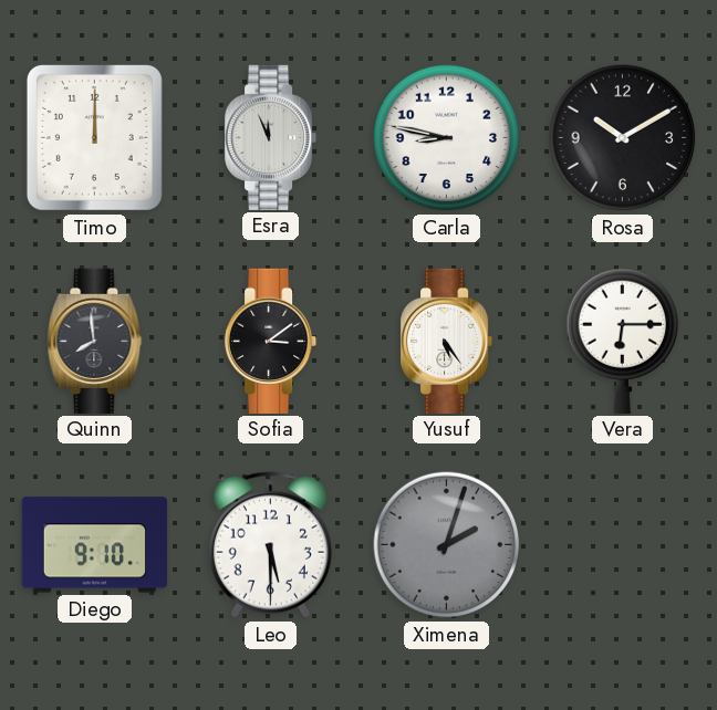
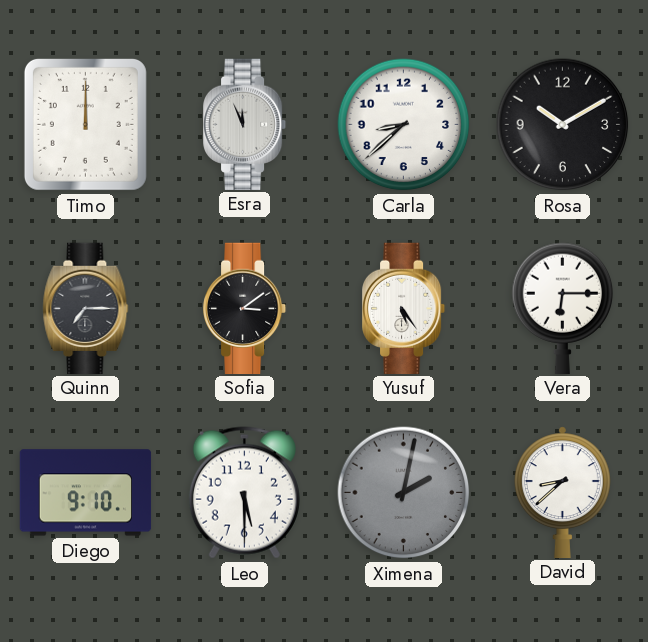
Carla: 8:47 -> 8:38
Quinn: 7:59 -> 7:15
Ximena: 2:03 -> 2:02
David: none -> 8:38
